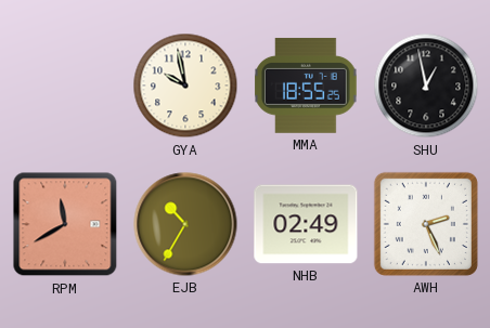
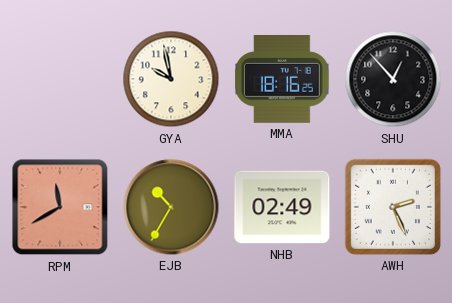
MMA: 18:55 -> 18:16
SHU: 12:58 -> 12:53
